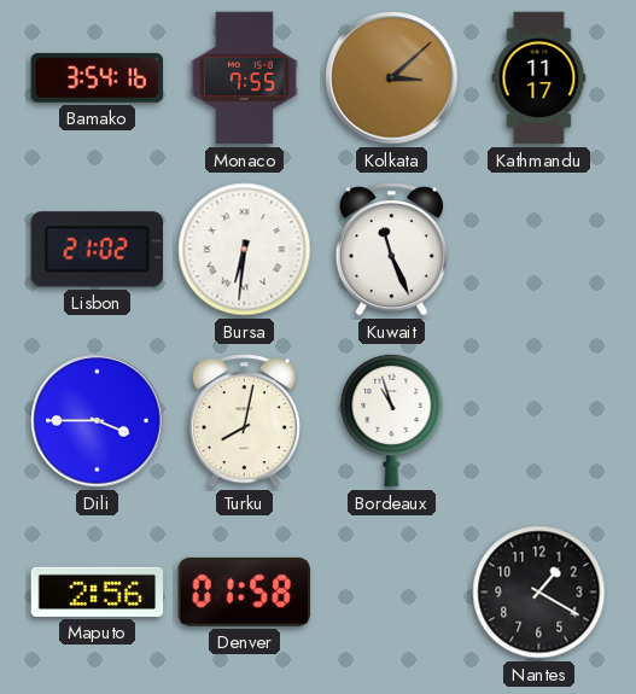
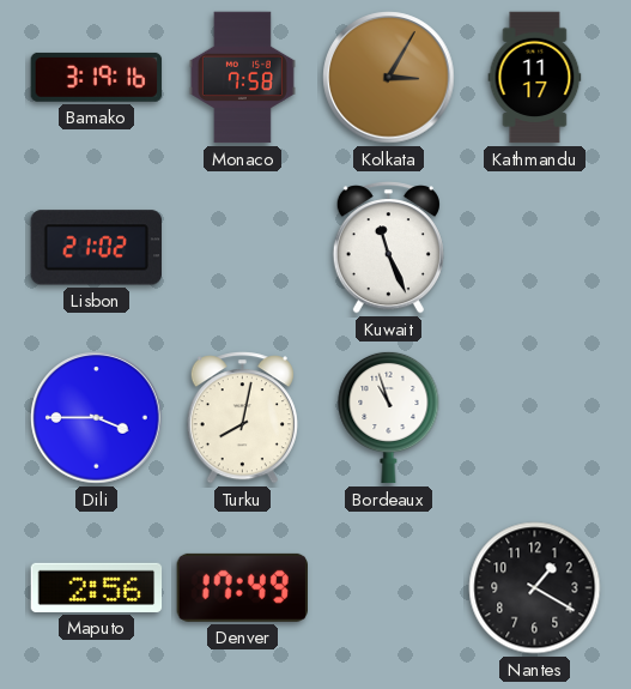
Bamako: 3:54 -> 3:19
Monaco: 7:55 -> 7:58
Kolkata: 3:08 -> 3:05
Bursa: 6:31 -> none
Denver: 01:58 -> 17:49
